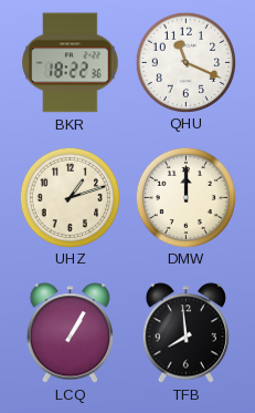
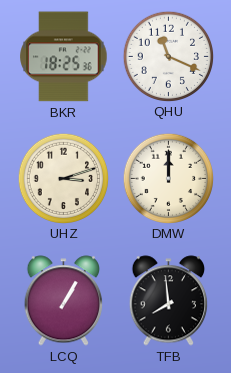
BKR: 18:22 -> 18:25
UHZ: 1:12 -> 3:12
